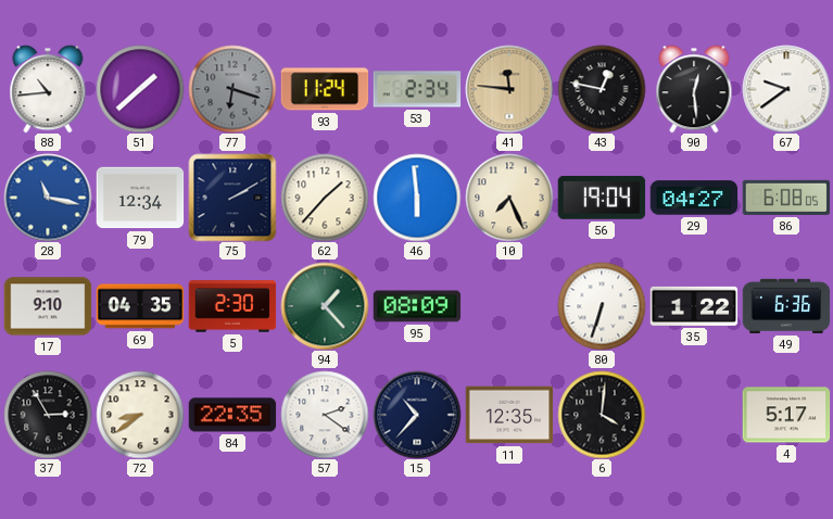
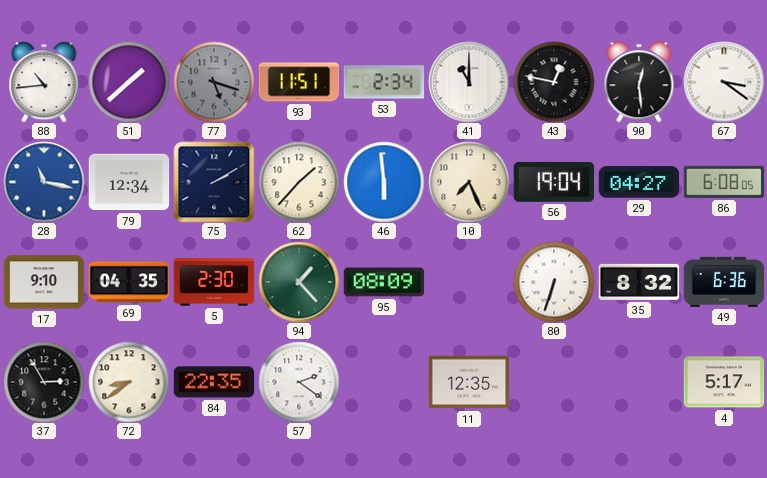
77: 6:18 -> 5:18
93: 11:24 -> 11:51
41: 11:46 -> 11:00
41 dial: champagne -> white
67: 9:39 -> 3:21
35: 1:22 -> 8:32
15: 10:37 -> none
6: 4:01 -> none
